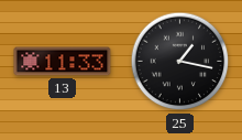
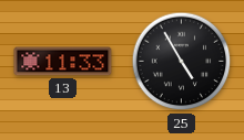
25: 1:17 -> 4:55
